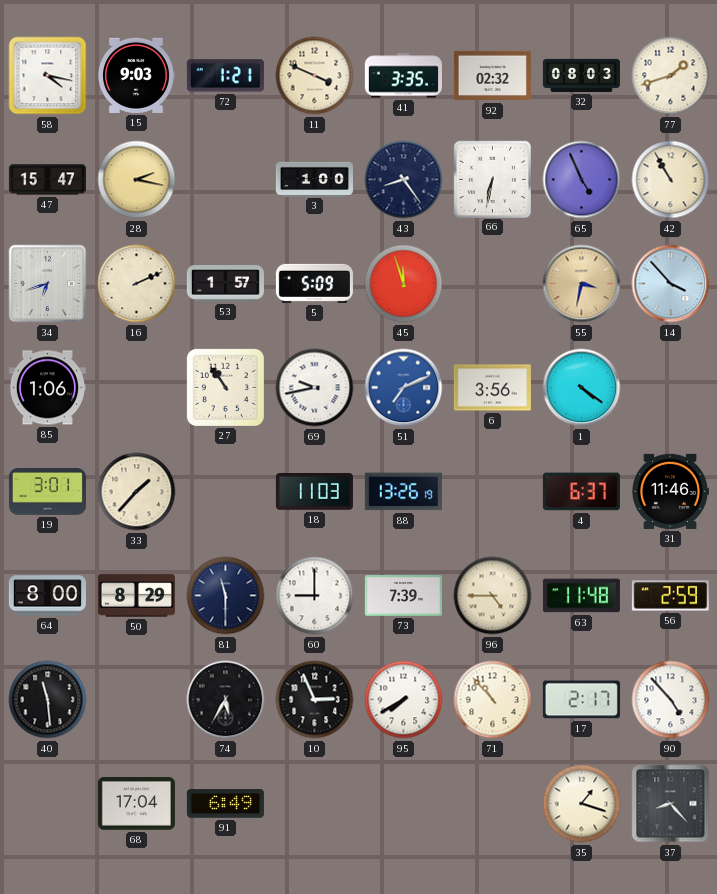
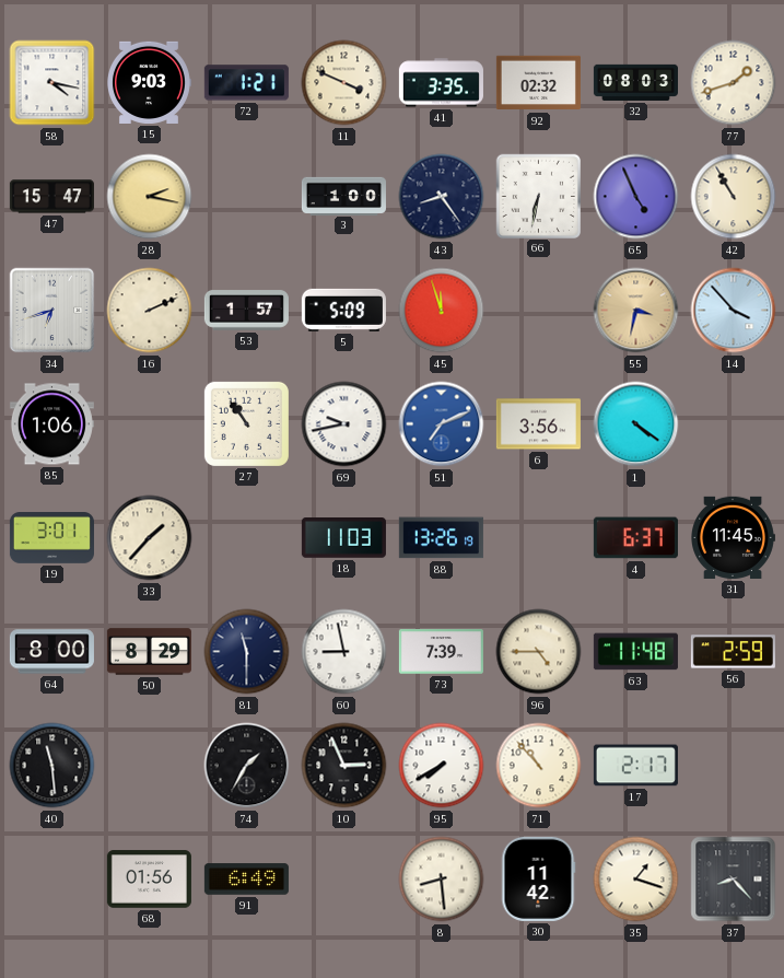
31: 11:46 -> 11:45
60: 9:00 -> 8:58
74: 5:35 -> 1:35
90: 4:53 -> none
68: 17:04 -> 01:56
8: none -> 8:29
30: none -> 11:42
